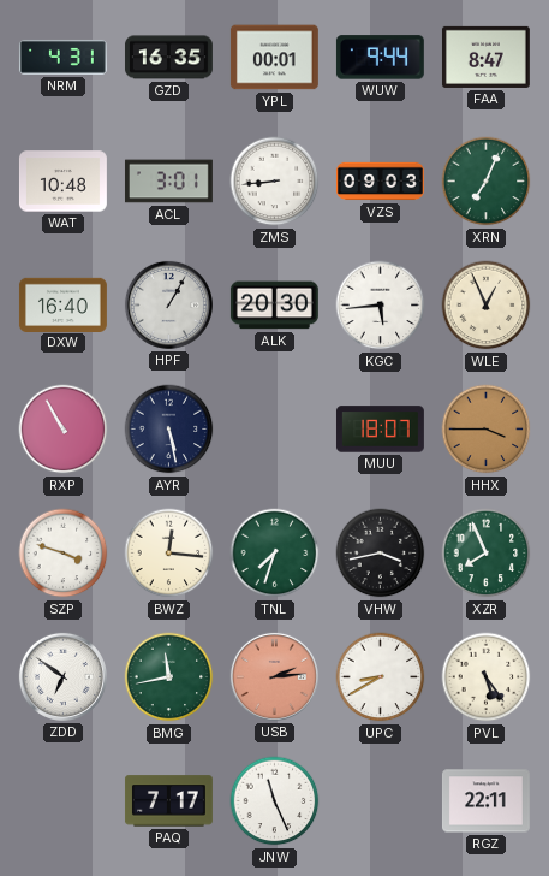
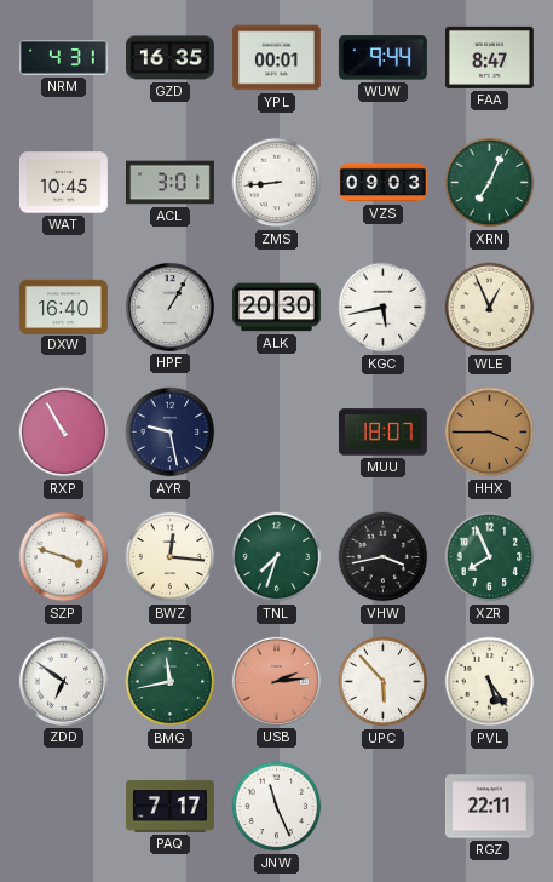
WAT: 10:48 -> 10:45
KGC: 5:44 -> 5:43
AYR: 5:28 -> 9:28
UPC: 8:40 -> 5:53
